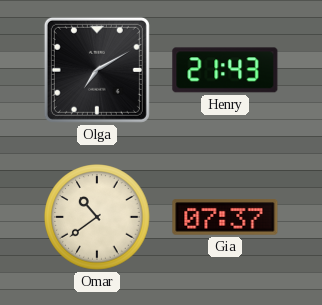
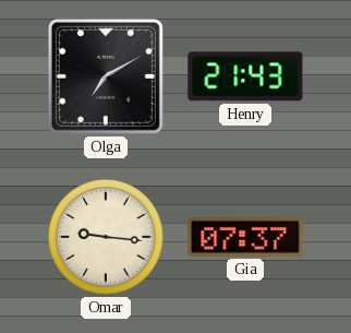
Omar: 10:39 -> 9:16
